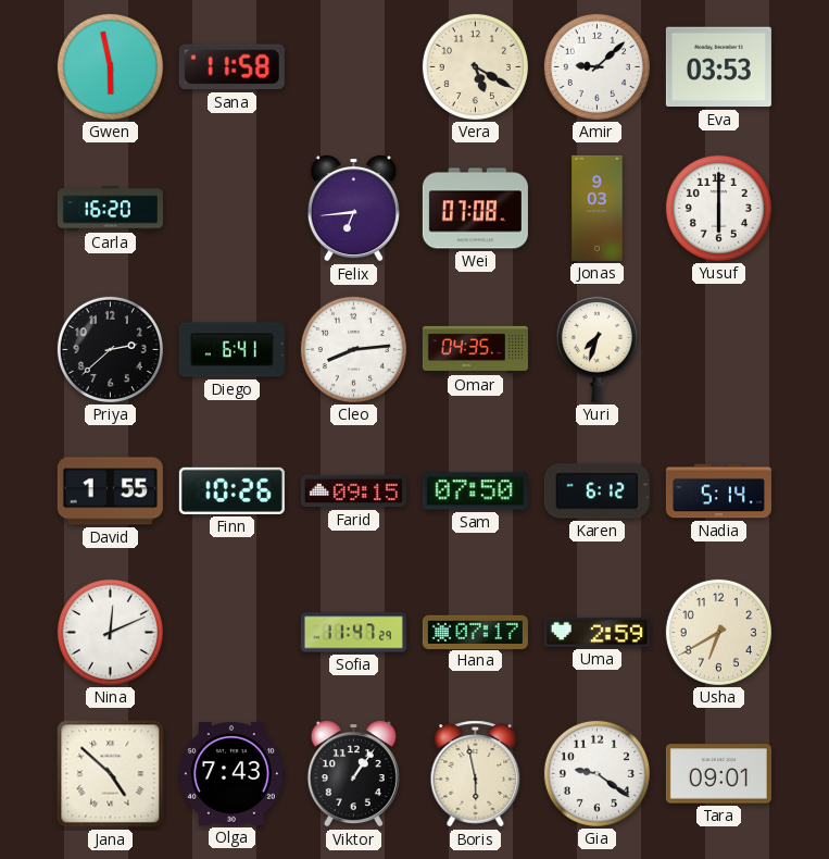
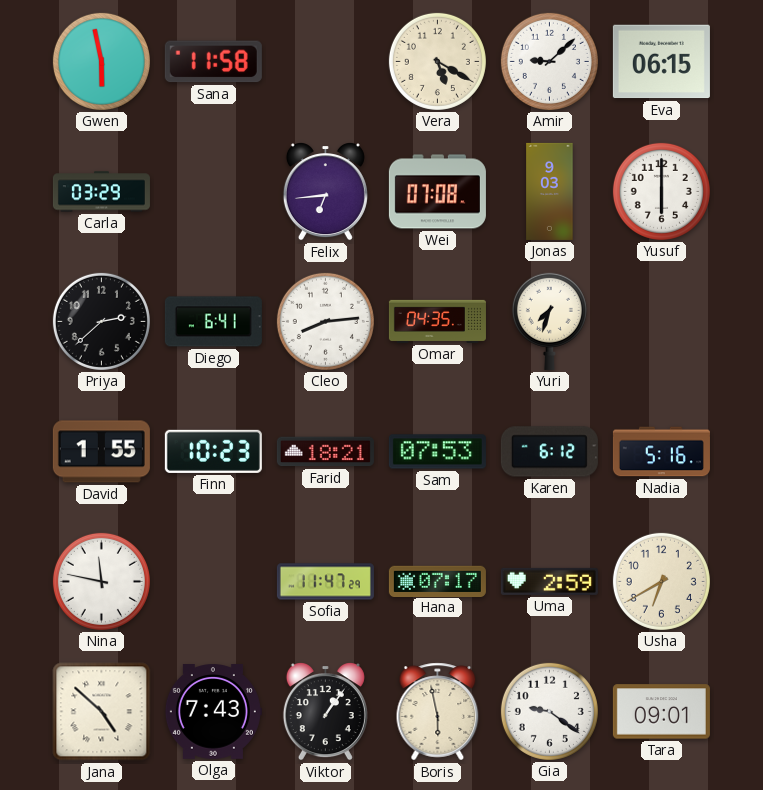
Eva: 03:53 -> 06:15
Carla: 16:20 -> 03:29
Finn: 10:26 -> 10:23
Farid: 09:15 -> 18:21
Sam: 07:50 -> 07:53
Nadia: 5:14 -> 5:16
Nina: 12:11 -> 11:47
